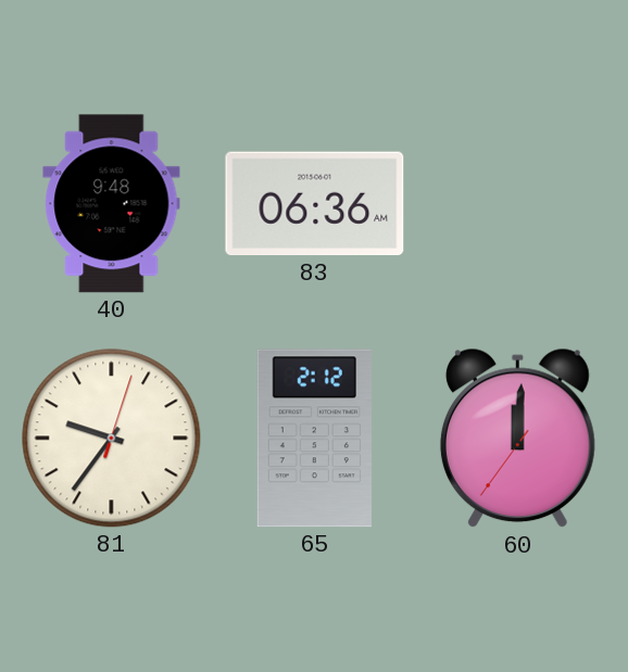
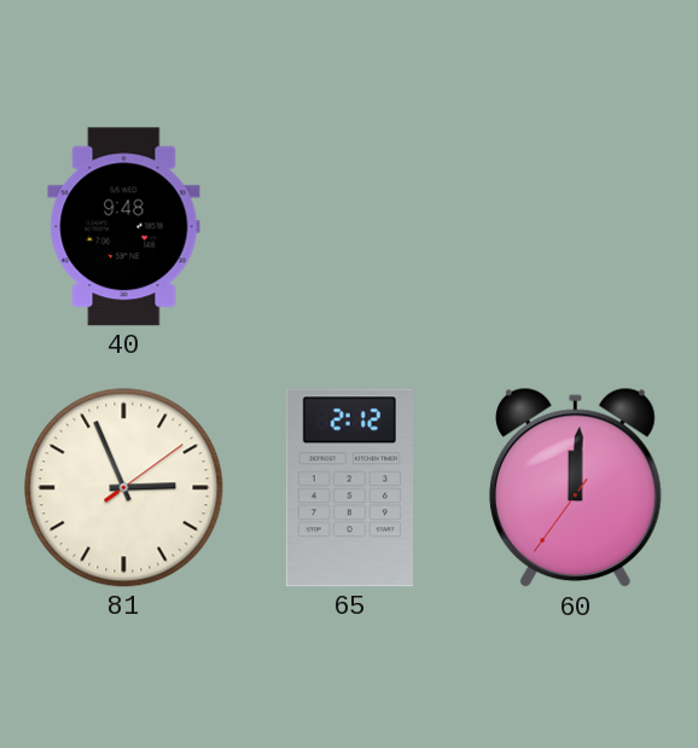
83: 06:36 -> none
81: 9:36 -> 2:56
